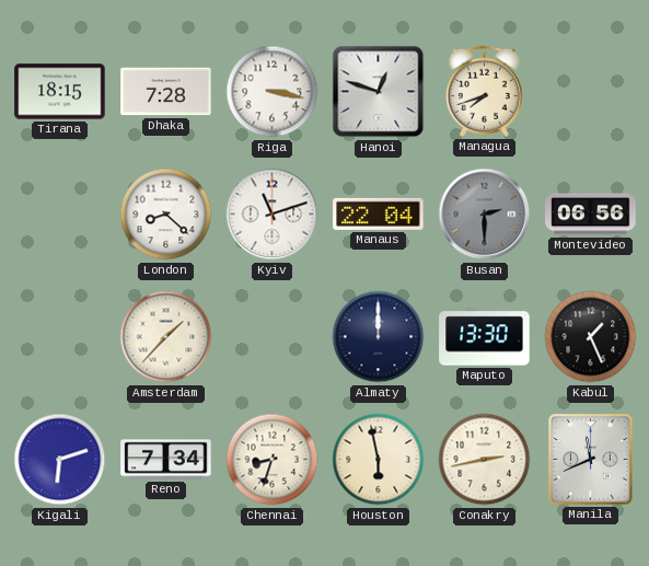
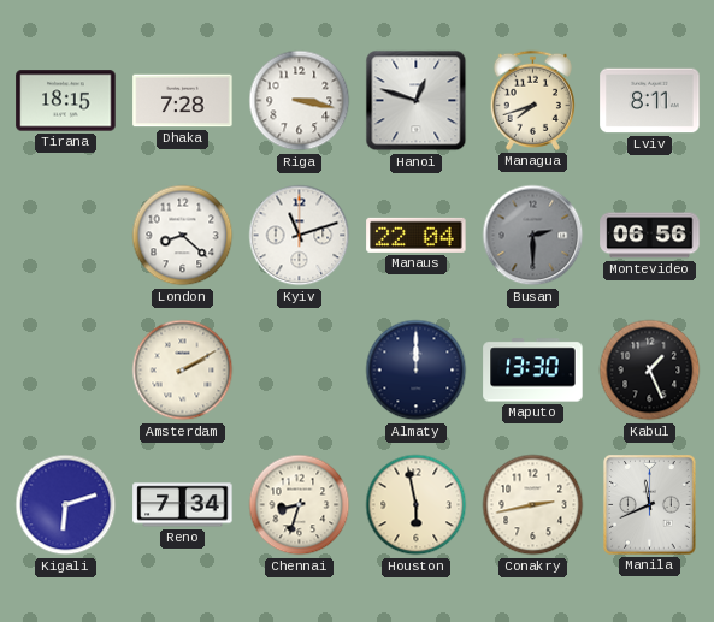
Lviv: none -> 8:11
Amsterdam: 1:37 -> 2:10
